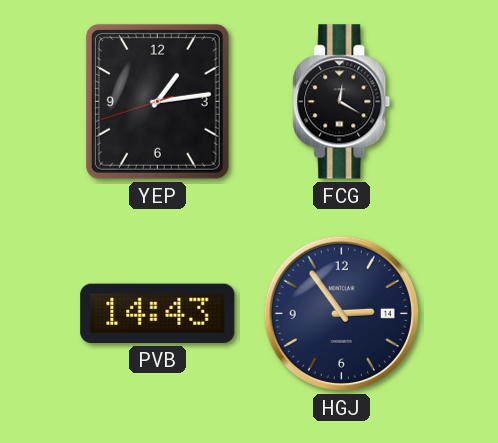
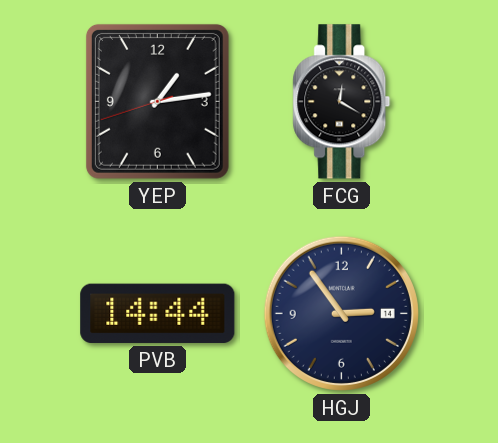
PVB: 14:43 -> 14:44
